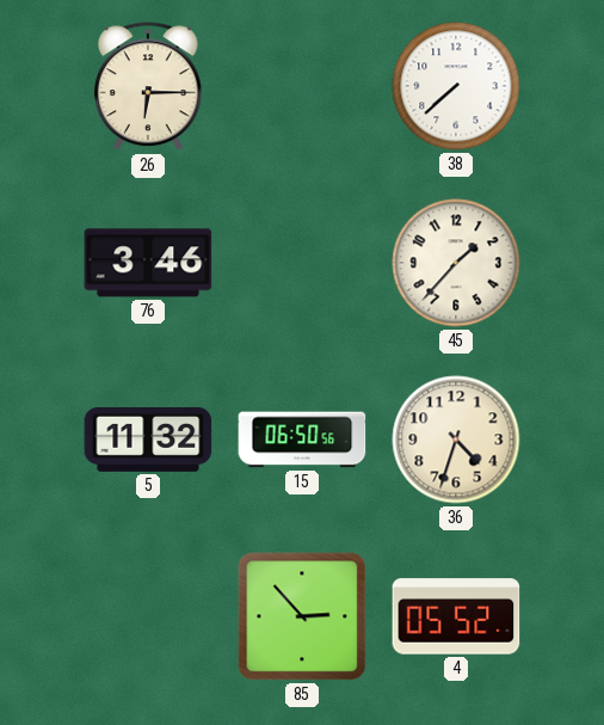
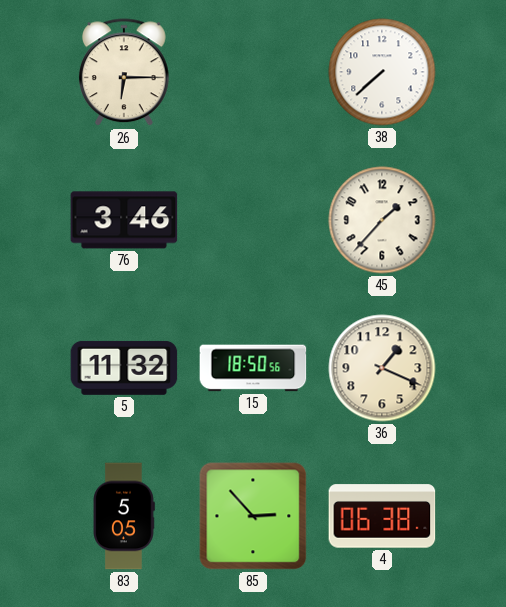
15: 06:50 -> 18:50
36: 4:33 -> 1:19
83: none -> 5:05
4: 05:52 -> 06:38
